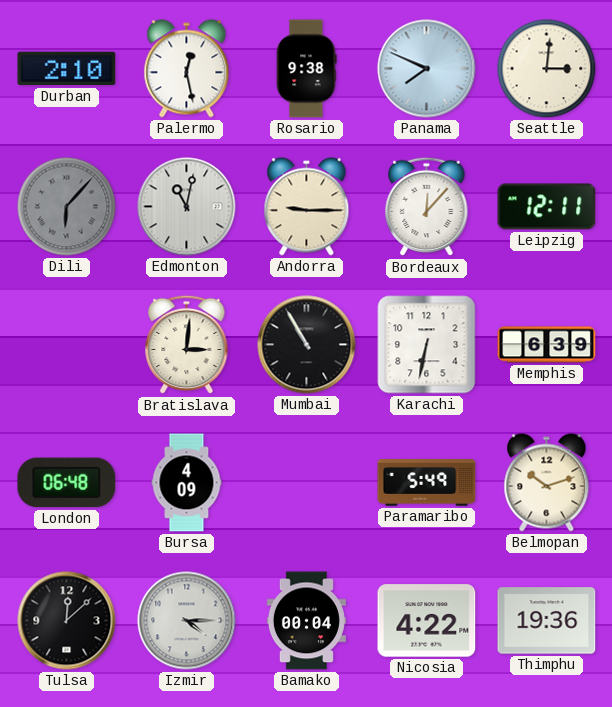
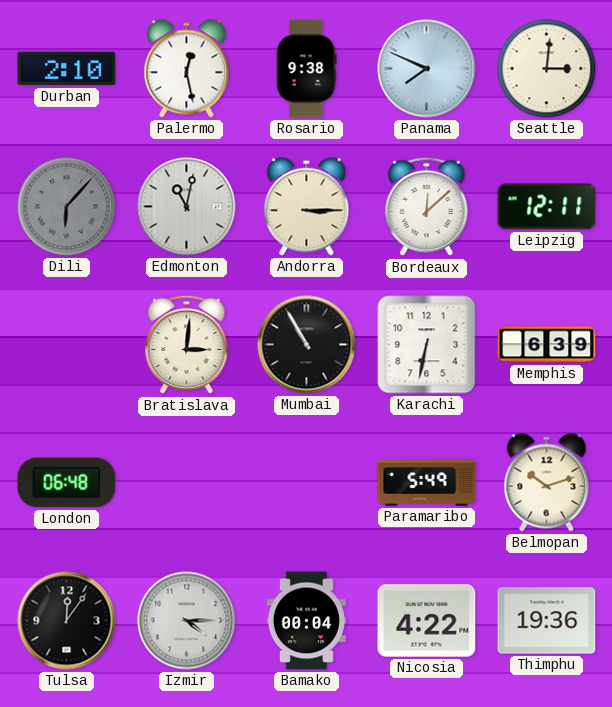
Andorra: 9:15 -> 3:15
Bordeaux: 12:07 -> 12:08
Bursa: 4:09 -> none
Tulsa: 12:08 -> 12:06
